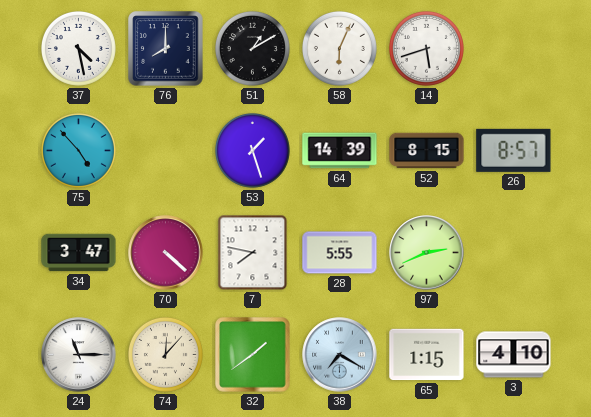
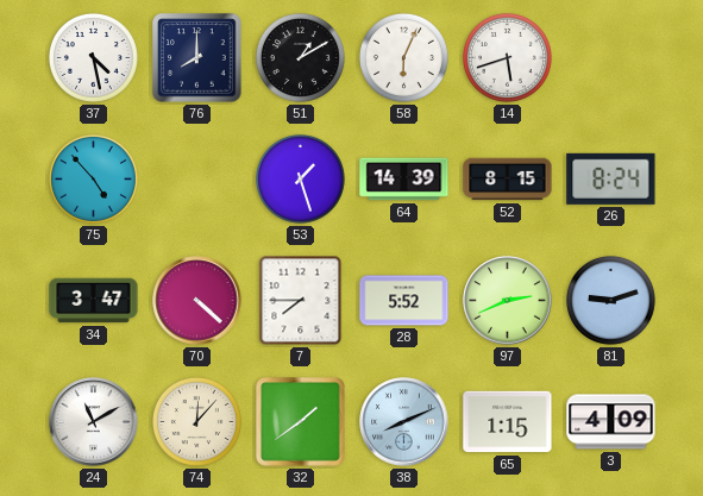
26: 8:57 -> 8:24
7: 7:47 -> 7:45
28: 5:55 -> 5:52
81: none -> 9:12
24: 11:15 -> 11:10
38: 7:20 -> 8:11
3: 4:10 -> 4:09
